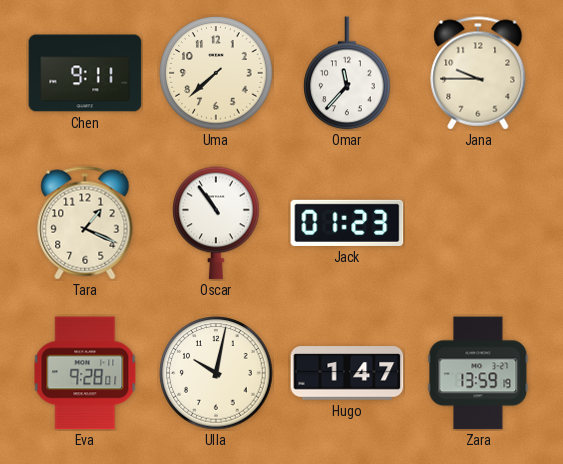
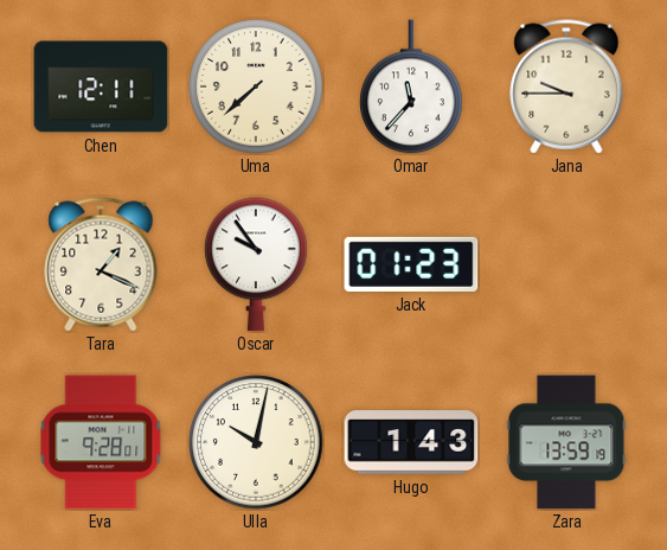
Chen: 9:11 -> 12:11
Oscar: 10:54 -> 9:54
Hugo: 1:47 -> 1:43
